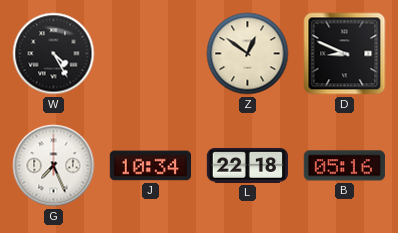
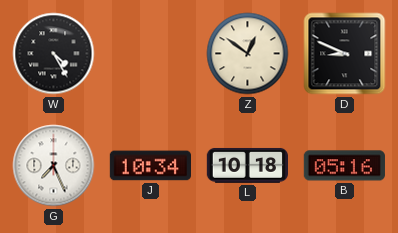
L: 22:18 -> 10:18
